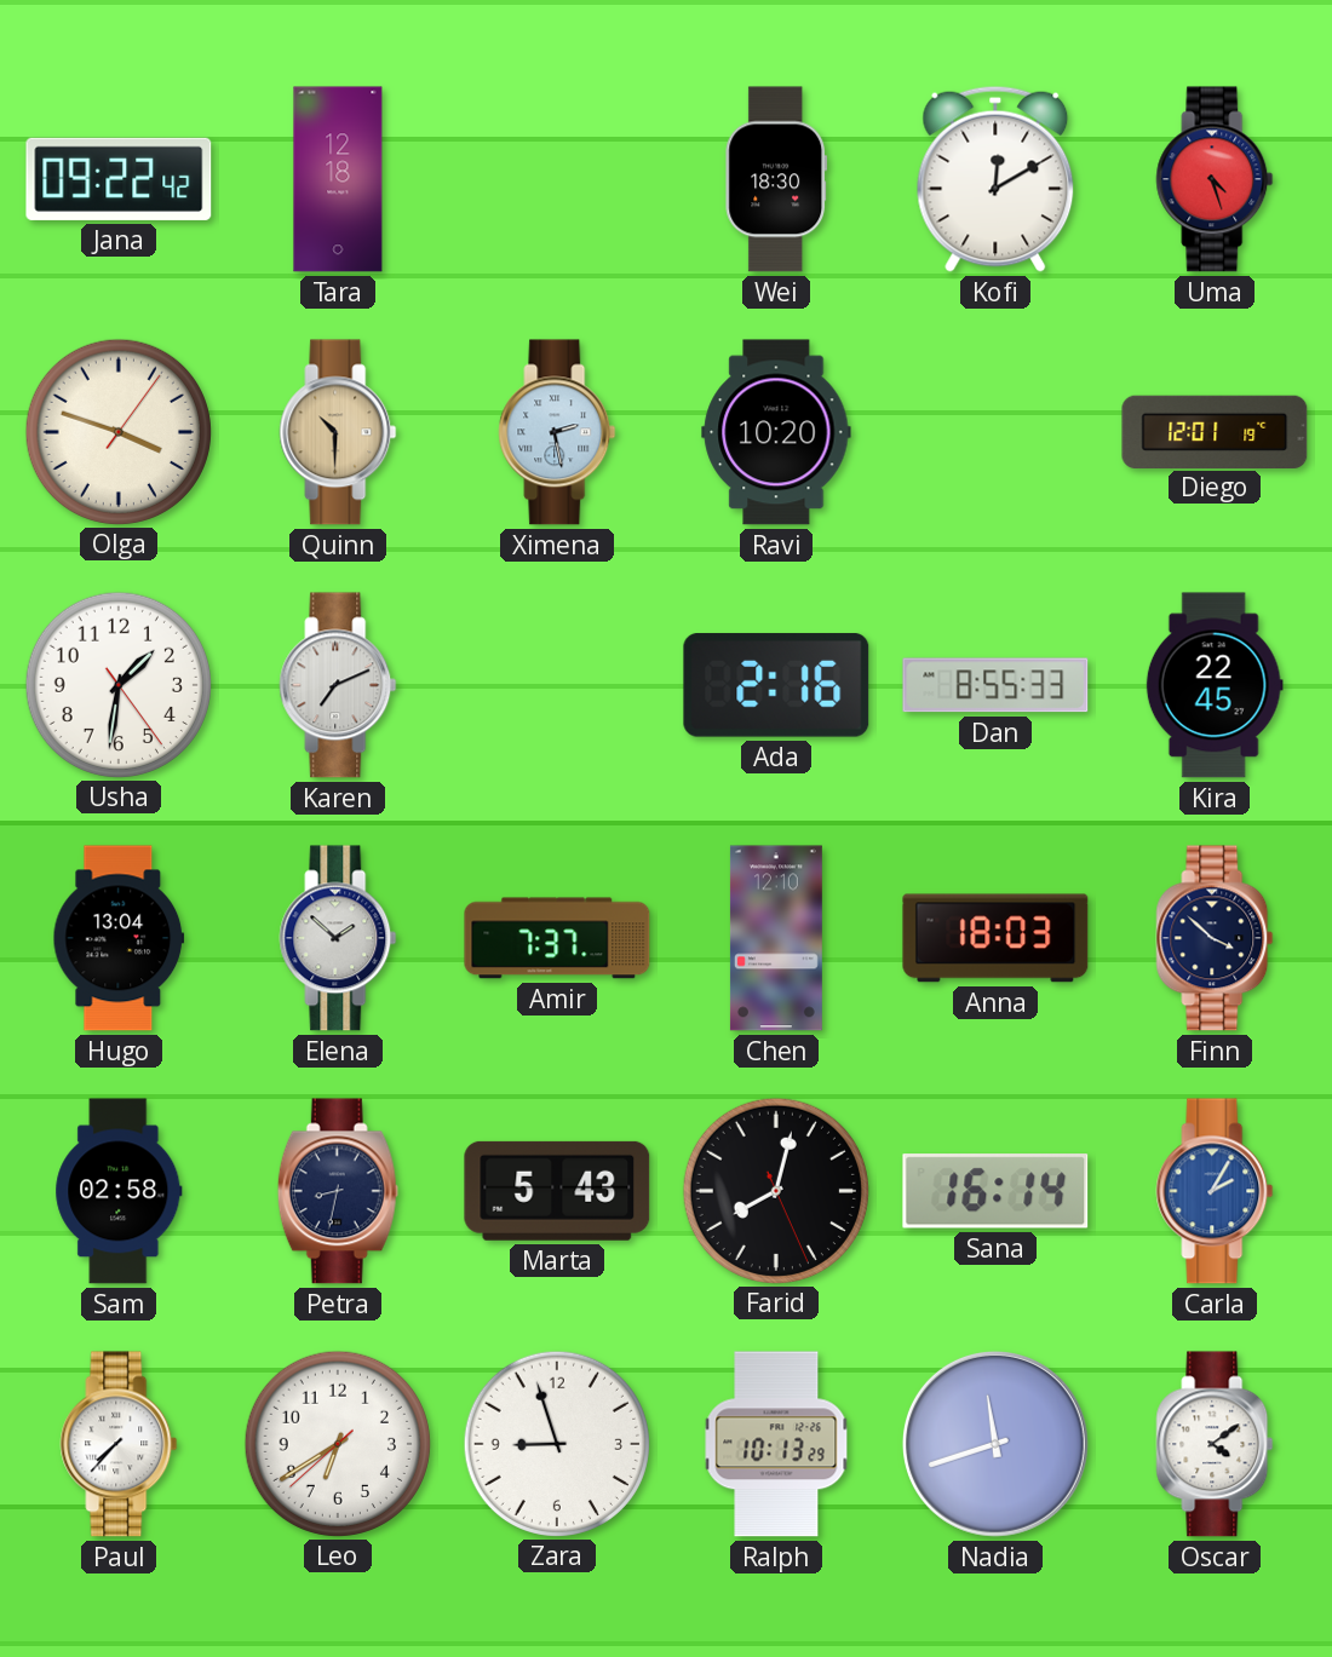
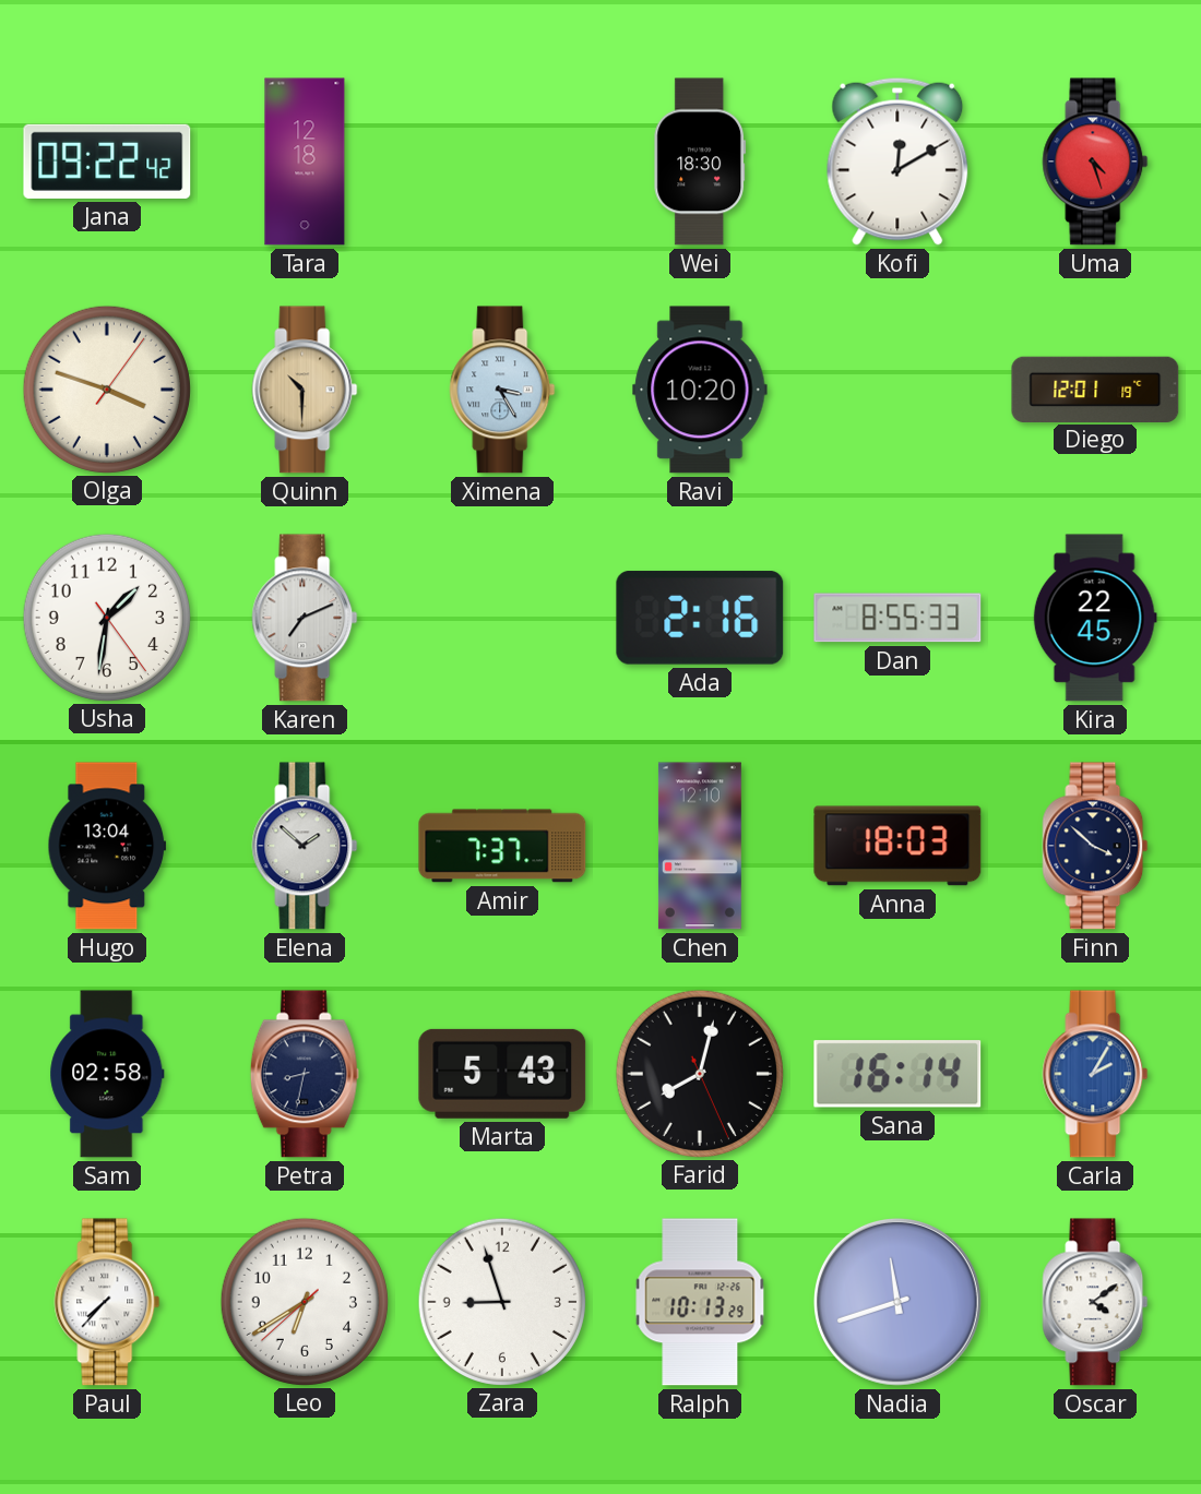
Ximena: 2:28 -> 3:25
